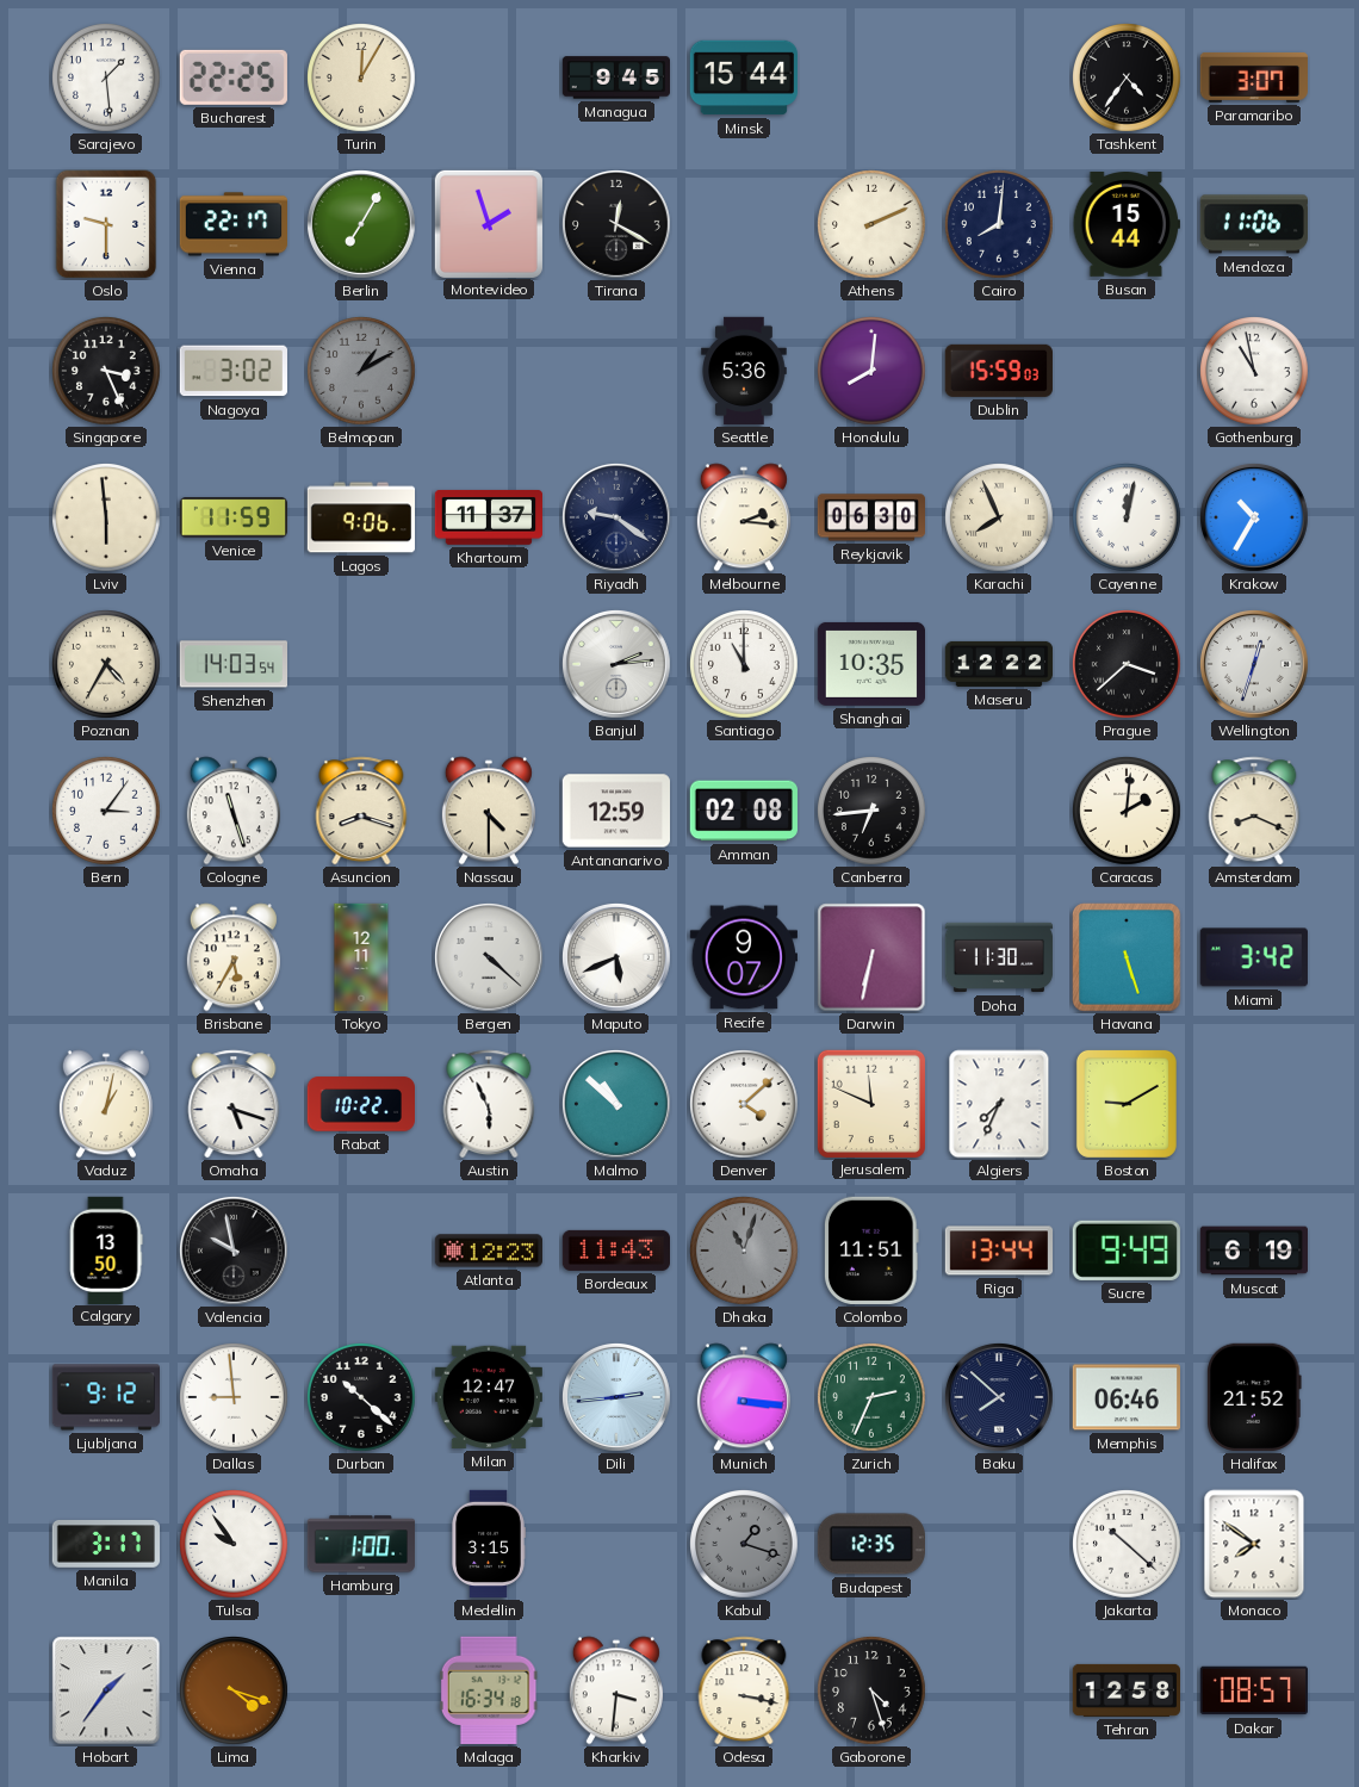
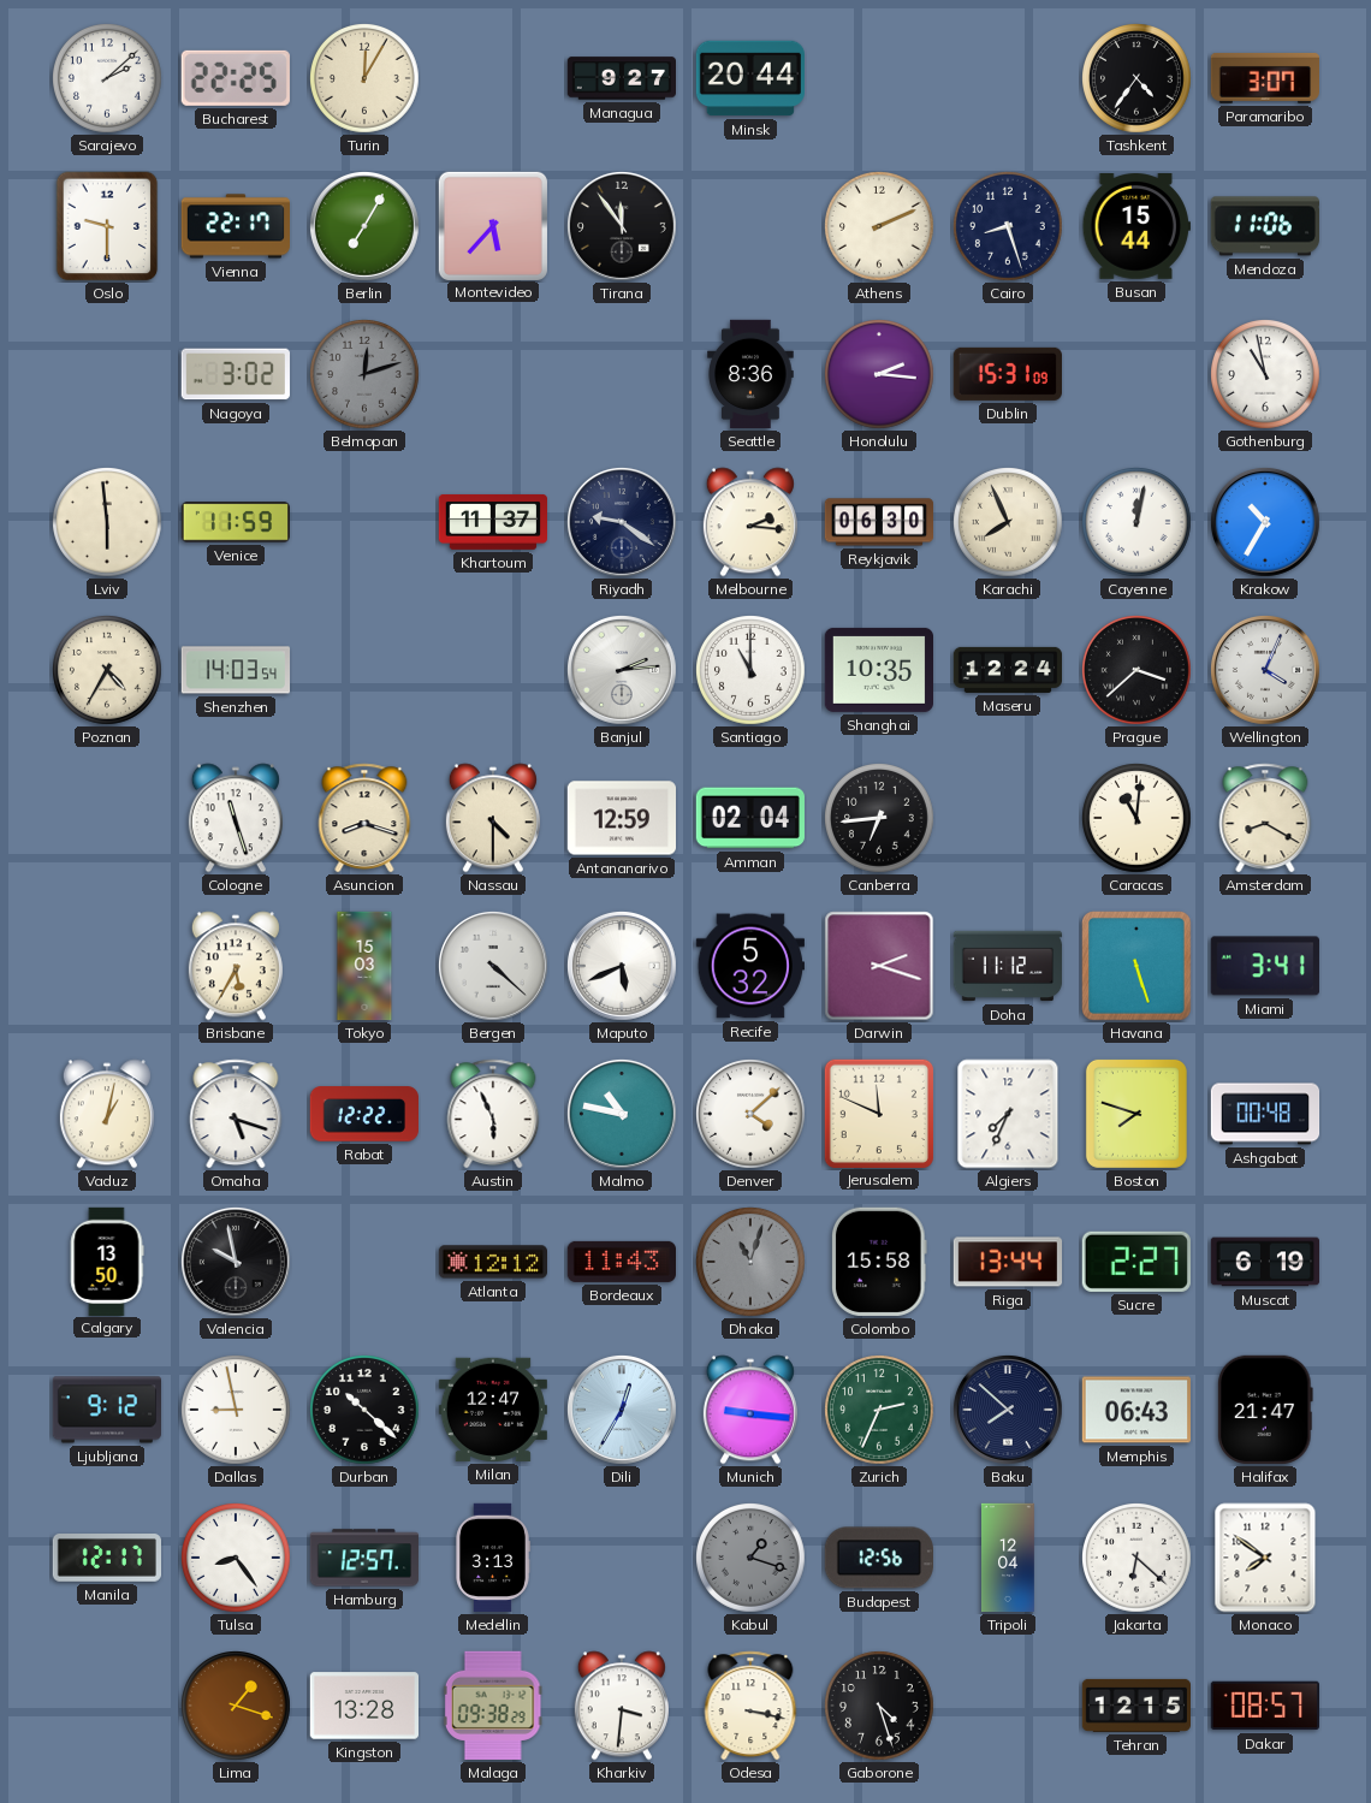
Sarajevo: 1:29 -> 2:08
Managua: 9:45 -> 9:27
Minsk: 15:44 -> 20:44
Montevideo: 1:57 -> 5:37
Tirana: 12:20 -> 11:54
Cairo: 8:01 -> 8:27
Singapore: 3:26 -> none
Belmopan: 1:10 -> 12:12
Seattle: 5:36 -> 8:36
Honolulu: 8:01 -> 2:16
Dublin: 15:59 -> 15:31
Lagos: 9:06 -> none
Maseru: 12:22 -> 12:24
Wellington: 12:33 -> 4:04
Bern: 3:06 -> none
Amman: 02:08 -> 02:04
Caracas: 2:01 -> 11:01
Amsterdam: 8:19 -> 8:20
Tokyo: 12:11 -> 15:03
Recife: 9:07 -> 5:32
Darwin: 6:32 -> 2:18
Doha: 11:30 -> 11:12
Miami: 3:42 -> 3:41
Rabat: 10:22 -> 12:22
Malmo: 10:52 -> 10:47
Boston: 9:10 -> 7:48
Ashgabat: none -> 00:48
Atlanta: 12:23 -> 12:12
Colombo: 11:51 -> 15:58
Sucre: 9:49 -> 2:27
Dallas: 8:59 -> 8:58
Dili: 2:44 -> 12:35
Munich: 3:16 -> 9:16
Memphis: 06:46 -> 06:43
Halifax: 21:52 -> 21:47
Manila: 3:17 -> 12:17
Tulsa: 9:54 -> 8:24
Hamburg: 1:00 -> 12:57
Medellin: 3:15 -> 3:13
Budapest: 12:35 -> 12:56
Tripoli: none -> 12:04
Jakarta: 10:22 -> 6:22
Hobart: 1:36 -> none
Lima: 4:18 -> 1:18
Kingston: none -> 13:28
Malaga: 16:34 -> 09:38
Tehran: 12:58 -> 12:15
